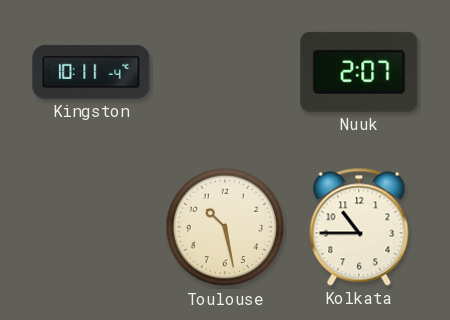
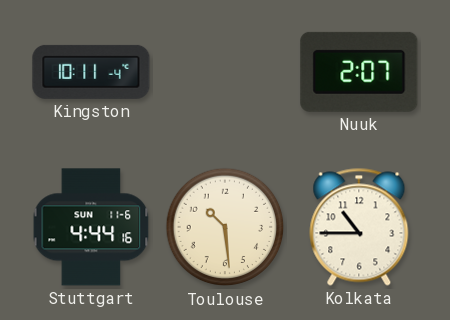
Stuttgart: none -> 4:44
Toulouse: 10:28 -> 10:29
